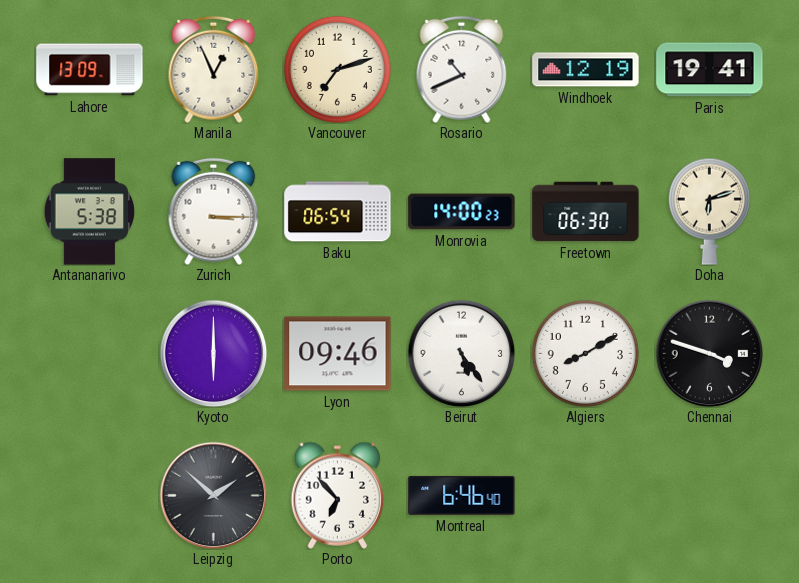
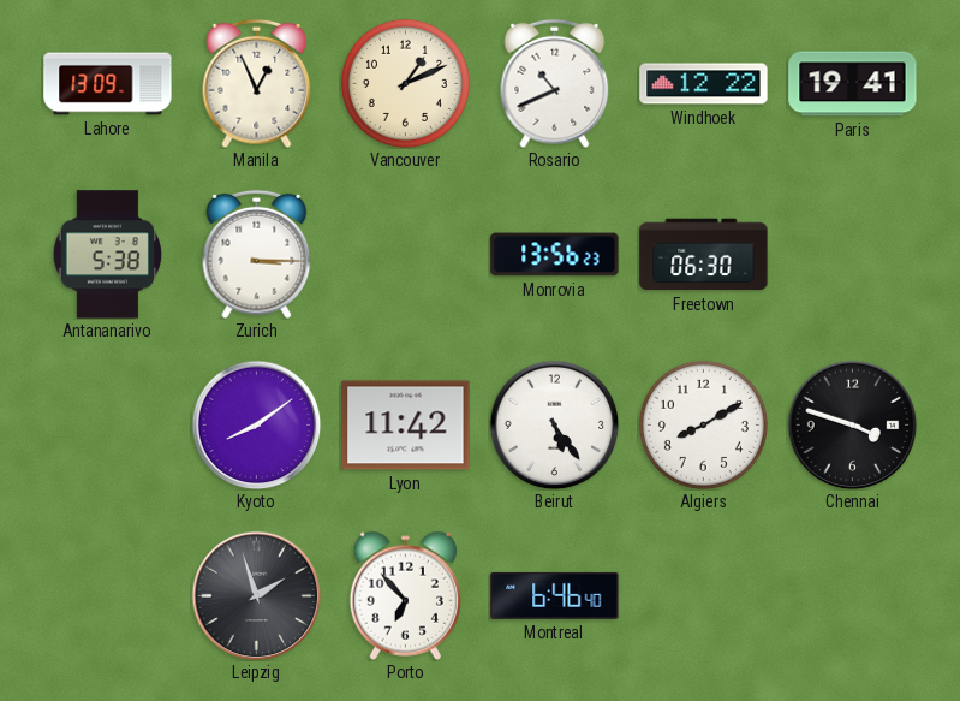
Vancouver: 7:12 -> 1:11
Windhoek: 12:19 -> 12:22
Baku: 06:54 -> none
Monrovia: 14:00 -> 13:56
Doha: 6:12 -> none
Kyoto: 6:00 -> 8:09
Lyon: 09:46 -> 11:42
Leipzig: 1:52 -> 1:57
